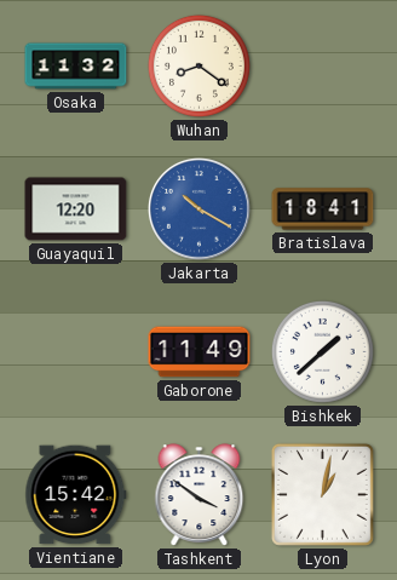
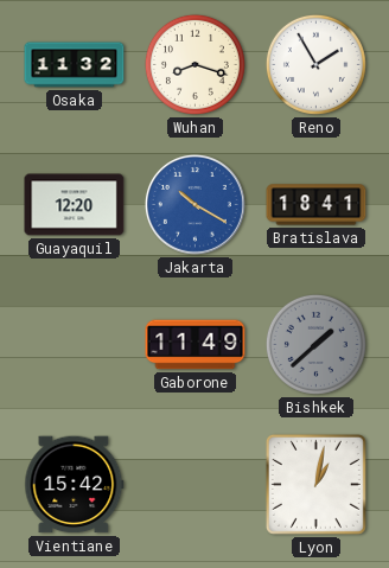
Wuhan: 8:21 -> 8:18
Reno: none -> 1:55
Bishkek dial: white -> grey
Tashkent: 3:51 -> none
